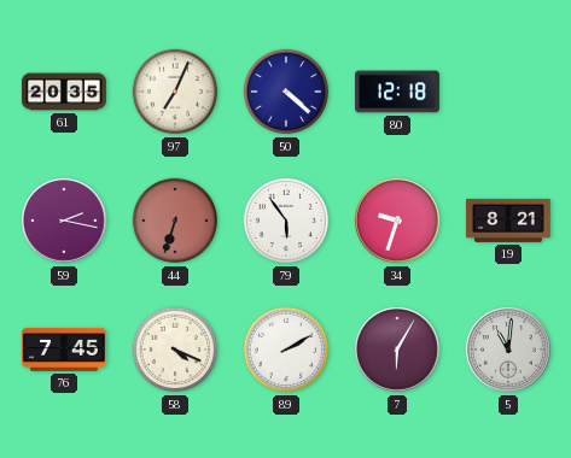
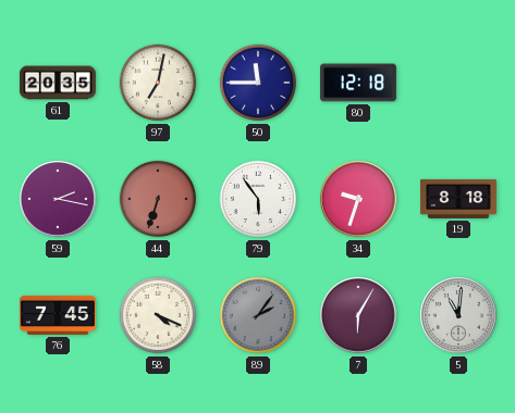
97: 7:04 -> 7:02
50: 4:22 -> 11:45
19: 8:21 -> 8:18
89: 2:10 -> 2:06
89 dial: white -> grey
